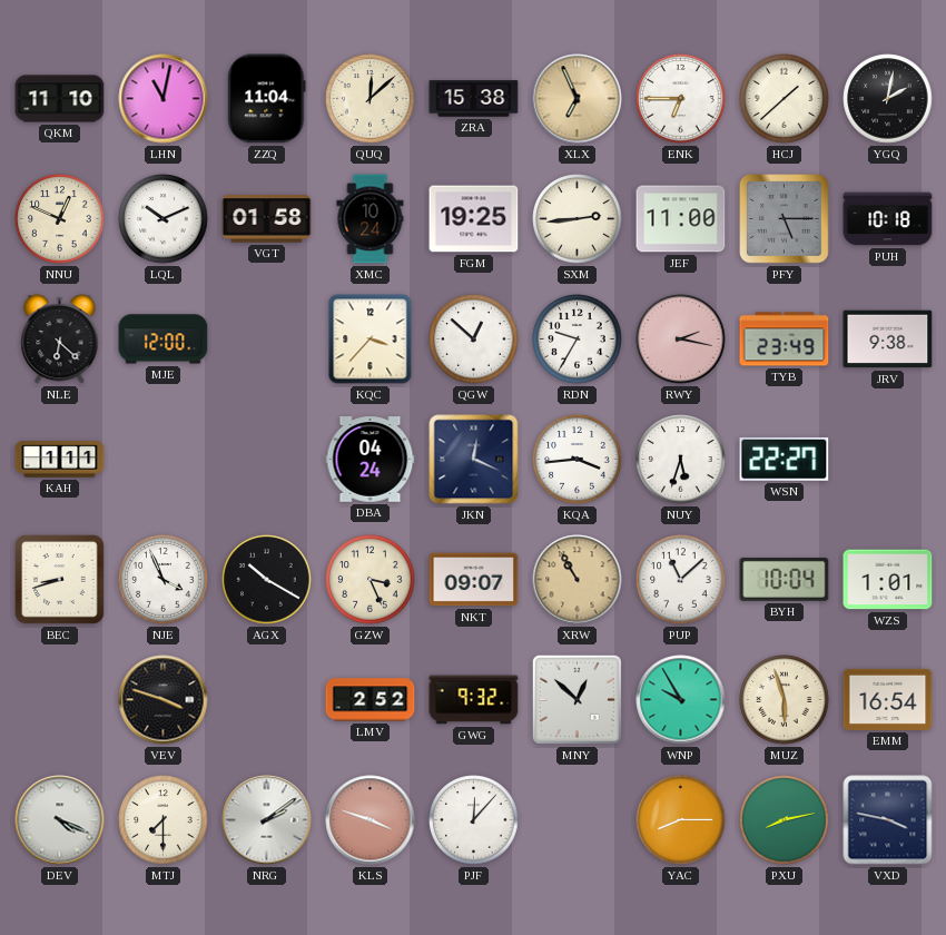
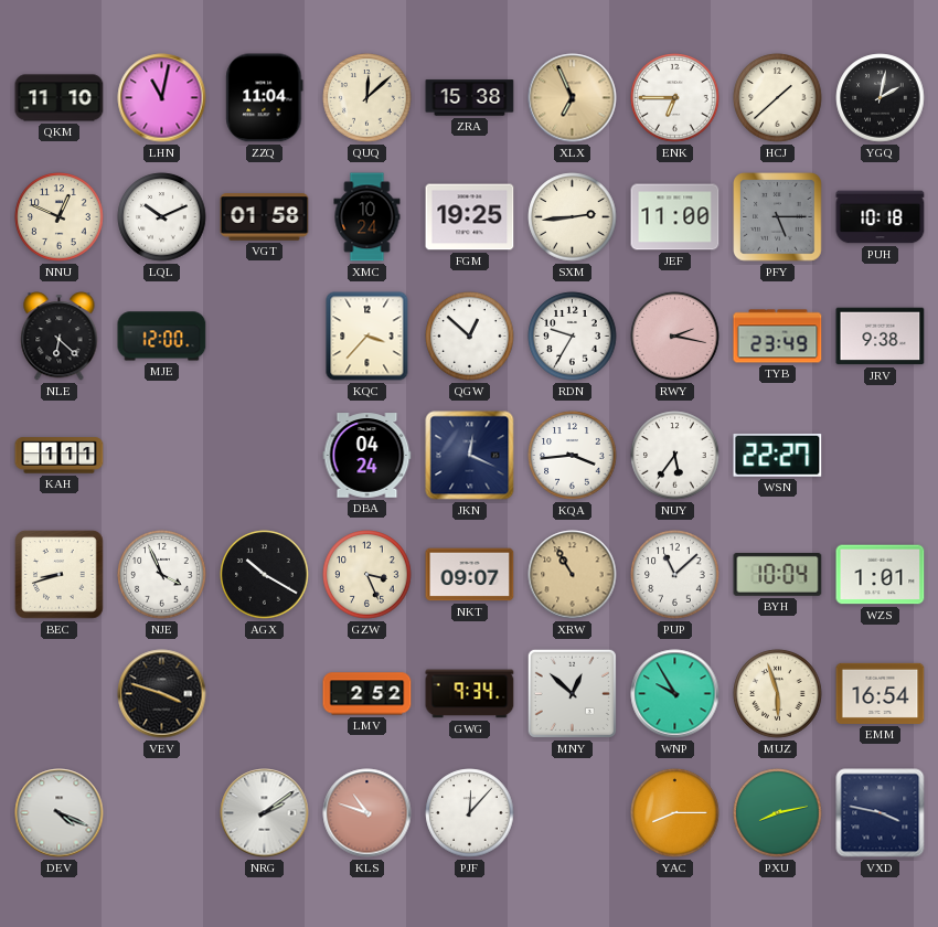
NUY: 5:33 -> 5:36
GWG: 9:32 -> 9:34
MTJ: 7:30 -> none
KLS: 3:48 -> 10:48
